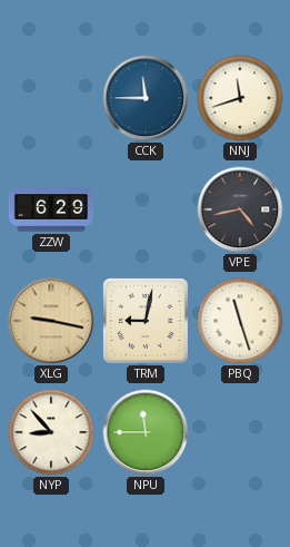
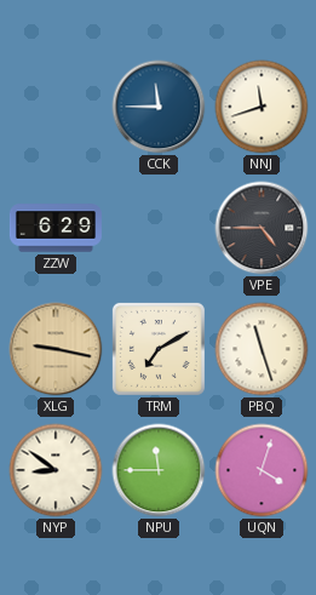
VPE: 4:43 -> 4:45
TRM: 9:02 -> 7:10
NYP: 8:53 -> 8:51
UQN: none -> 4:03
